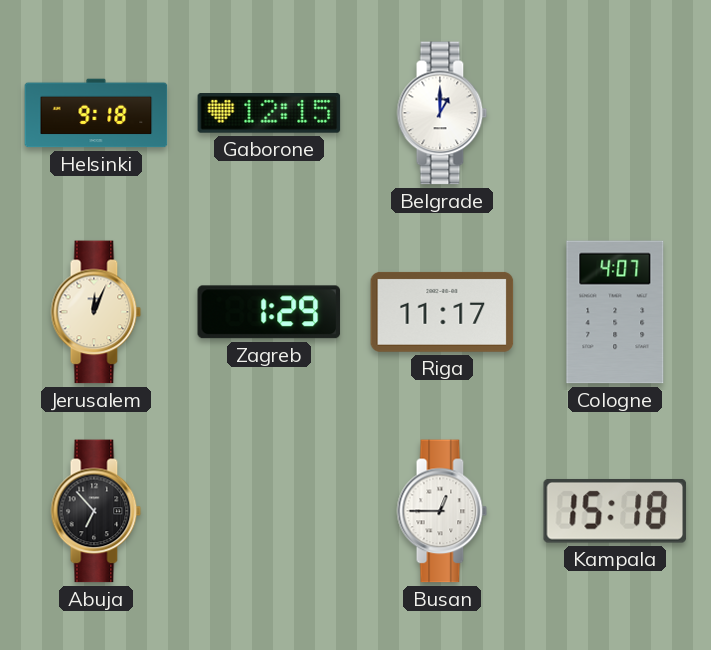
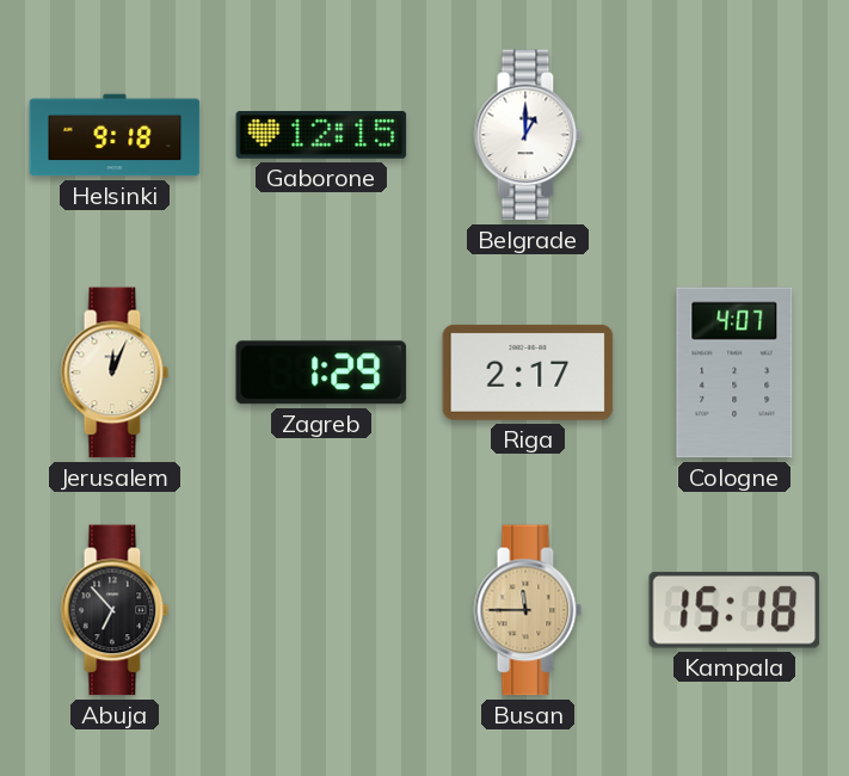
Riga: 11:17 -> 2:17
Busan: 12:45 -> 11:45
Busan dial: white -> champagne
